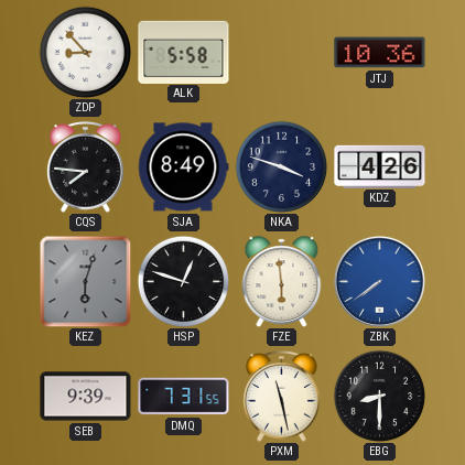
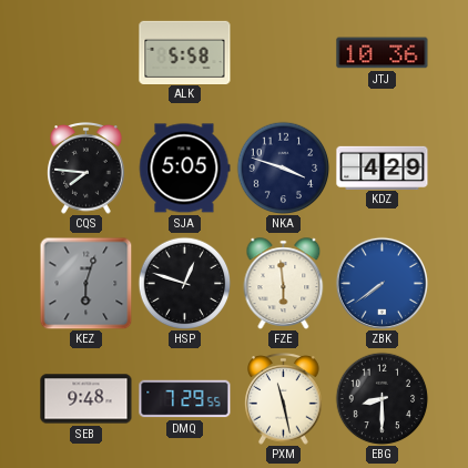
ZDP: 8:53 -> none
SJA: 8:49 -> 5:05
KDZ: 4:26 -> 4:29
SEB: 9:39 -> 9:48
DMQ: 7:31 -> 7:29
